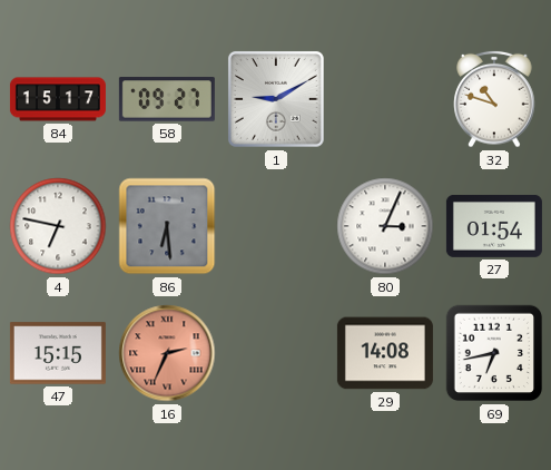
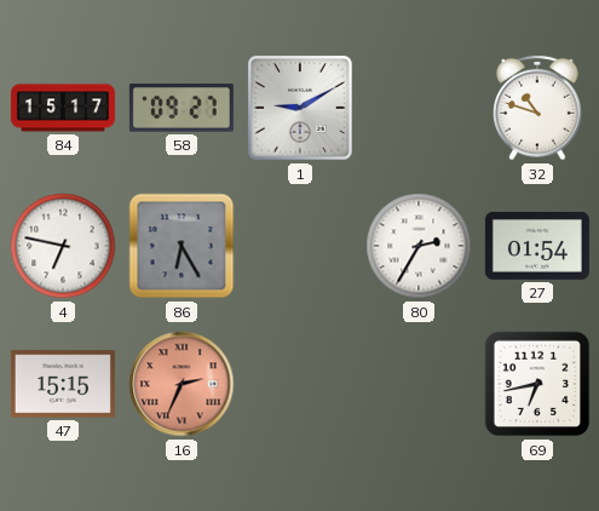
86: 6:29 -> 6:25
80: 3:04 -> 2:35
29: 14:08 -> none
